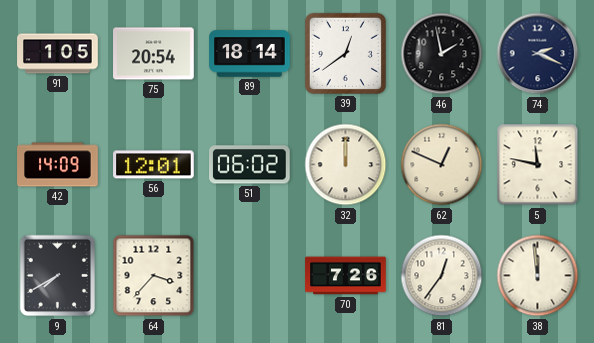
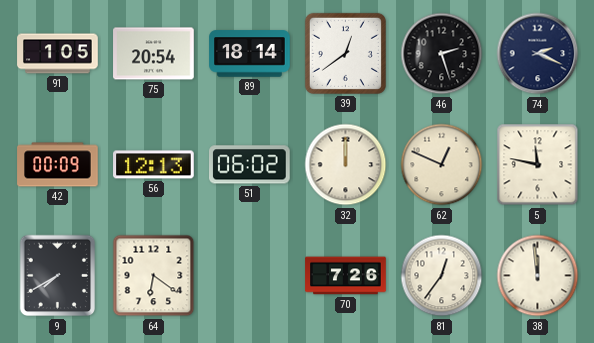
46: 1:58 -> 2:27
42: 14:09 -> 00:09
56: 12:01 -> 12:13
64: 3:37 -> 6:21
